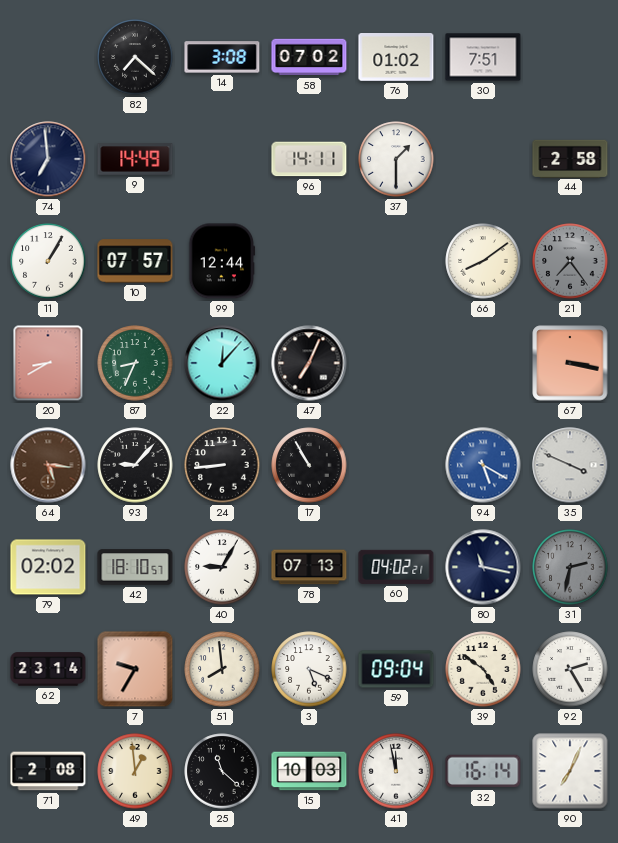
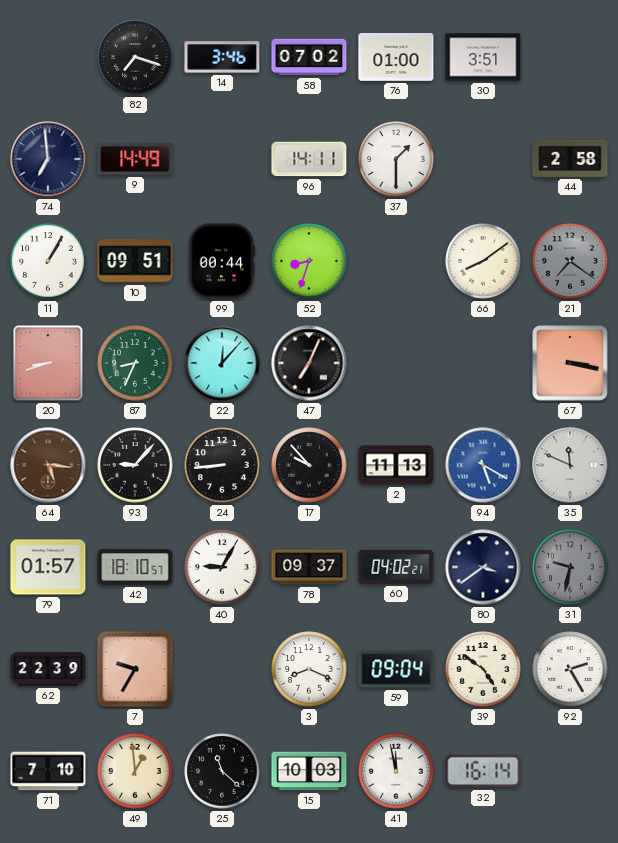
82: 7:22 -> 7:18
14: 3:08 -> 3:46
76: 01:02 -> 01:00
30: 7:51 -> 3:51
10: 07:57 -> 09:51
99: 12:44 -> 00:44
52: none -> 8:33
21: 7:24 -> 7:21
20: 8:40 -> 8:42
17: 10:55 -> 9:53
2: none -> 11:13
35: 3:49 -> 11:49
79: 02:02 -> 01:57
78: 07:13 -> 09:37
80: 11:17 -> 3:39
31: 2:32 -> 9:32
62: 23:14 -> 22:39
51: 7:59 -> none
3: 5:19 -> 8:19
71: 2:08 -> 7:10
90: 7:04 -> none
